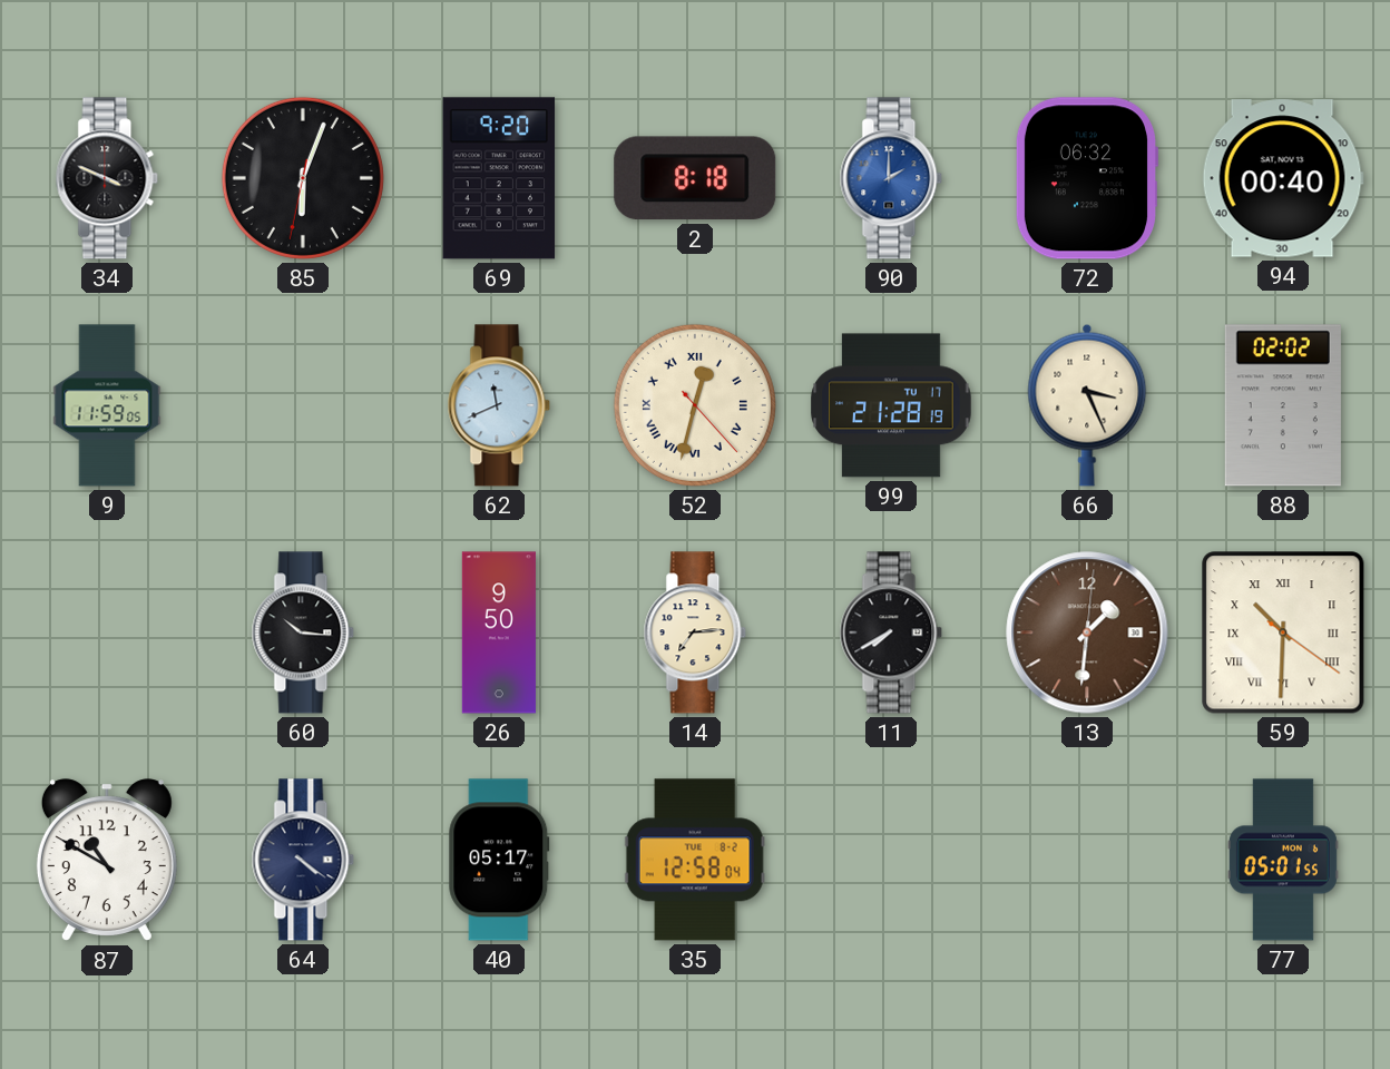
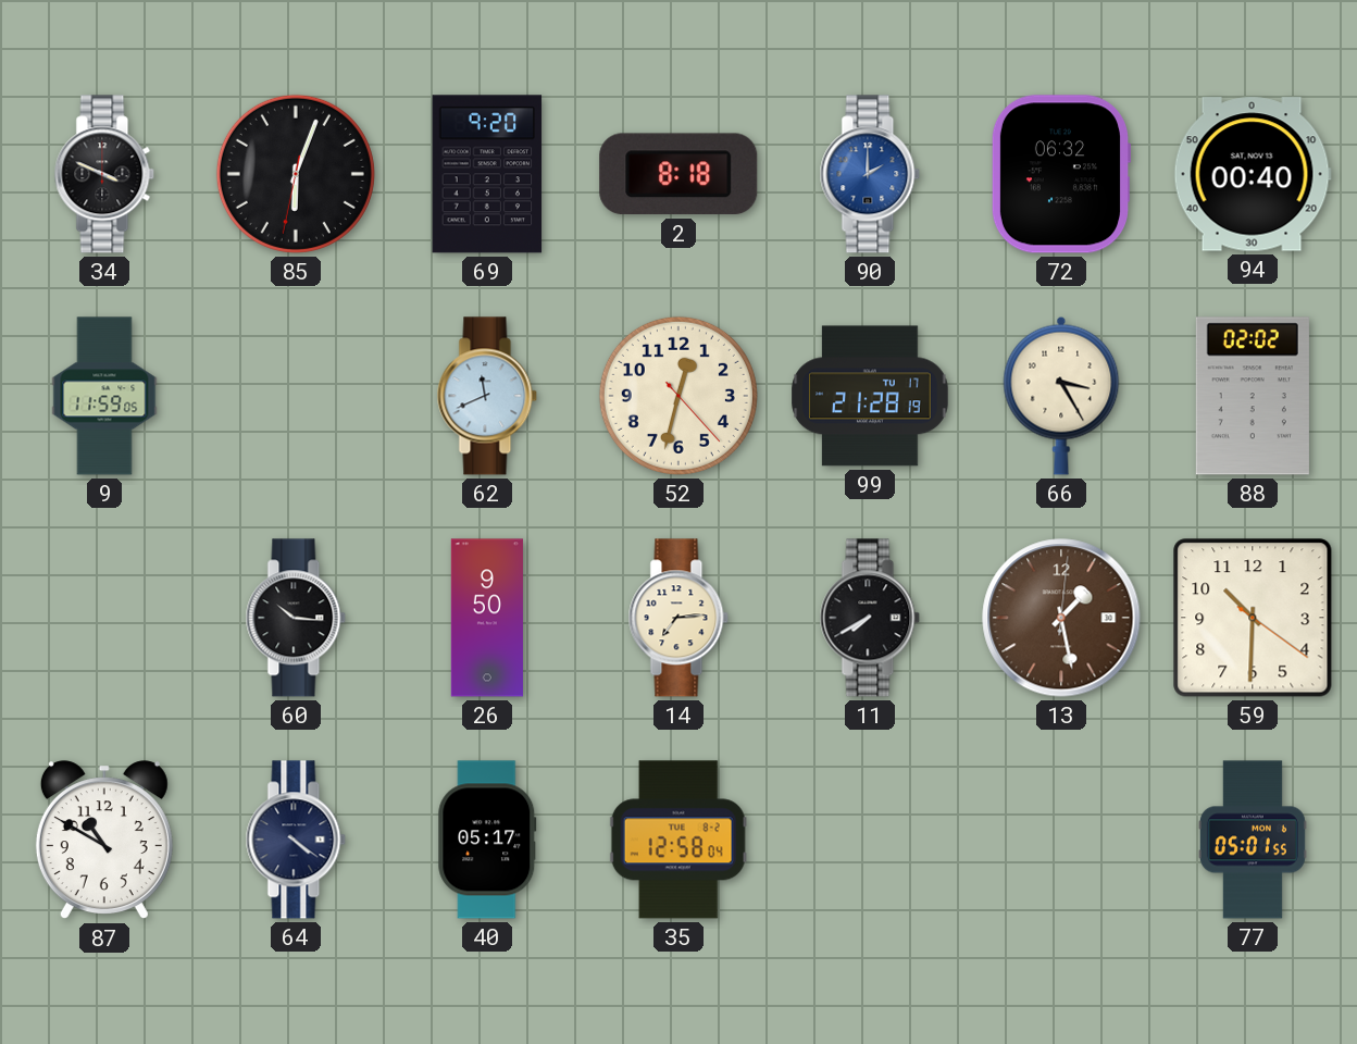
52 numerals: Roman -> Arabic
66: 3:26 -> 3:25
13: 1:31 -> 1:28
59 numerals: Roman -> Arabic
